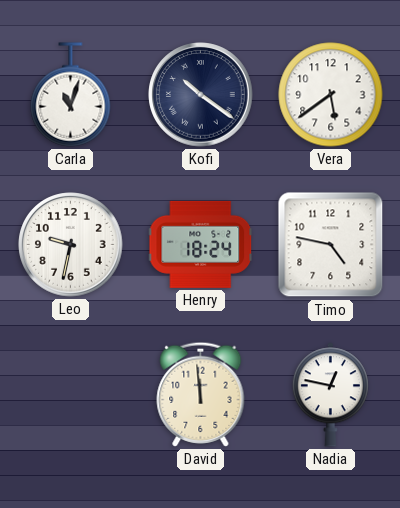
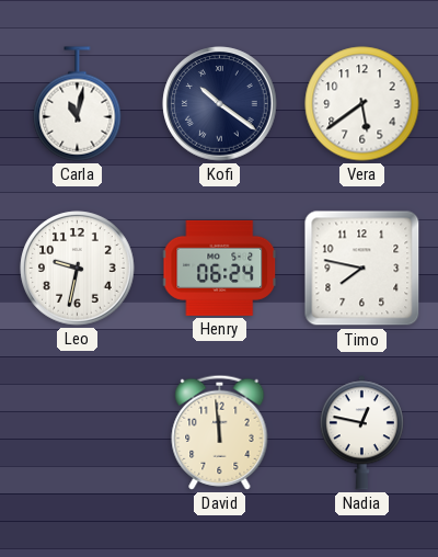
Carla: 11:03 -> 11:02
Henry: 18:24 -> 06:24
Timo: 4:47 -> 7:47
